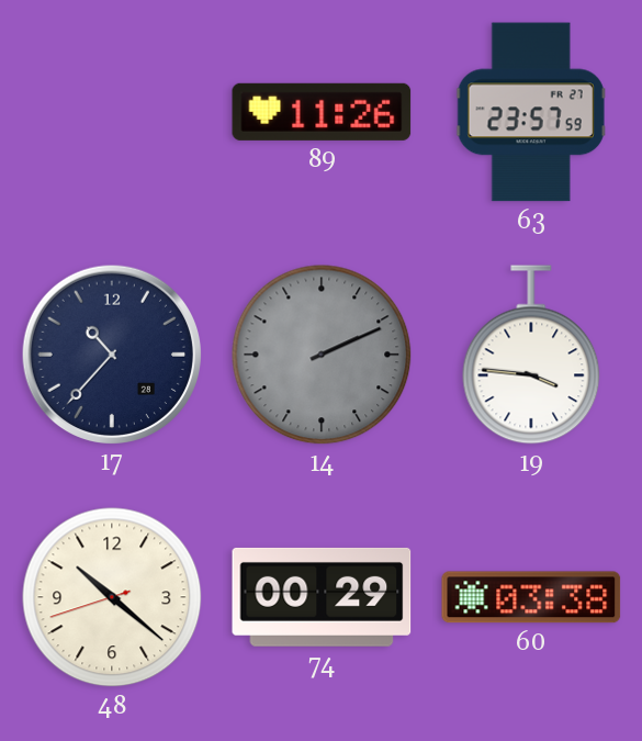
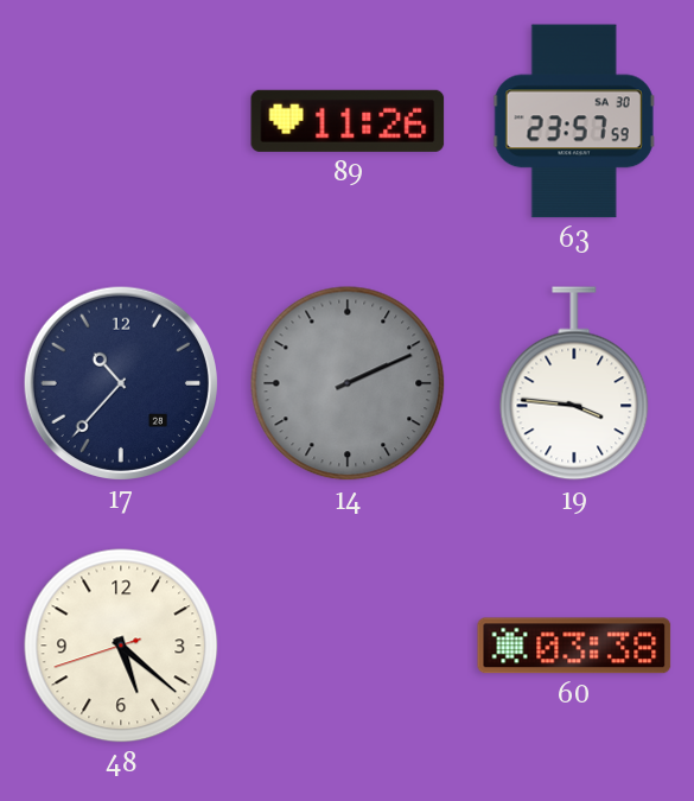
63 date: FR 27 -> SA 30
48: 10:21 -> 5:21
74: 00:29 -> none
